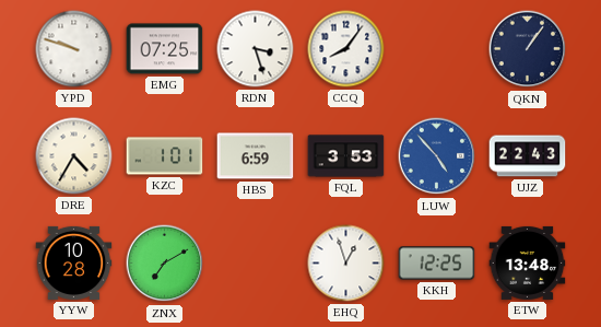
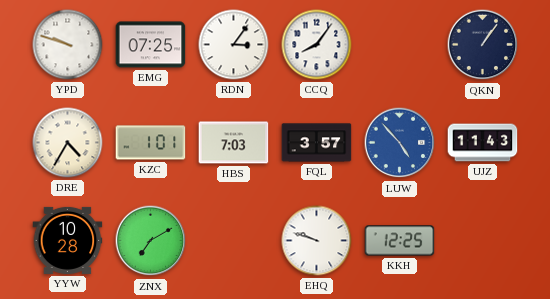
RDN: 3:27 -> 3:06
HBS: 6:59 -> 7:03
FQL: 3:53 -> 3:57
UJZ: 22:43 -> 11:43
EHQ: 12:57 -> 9:48
ETW: 13:48 -> none
